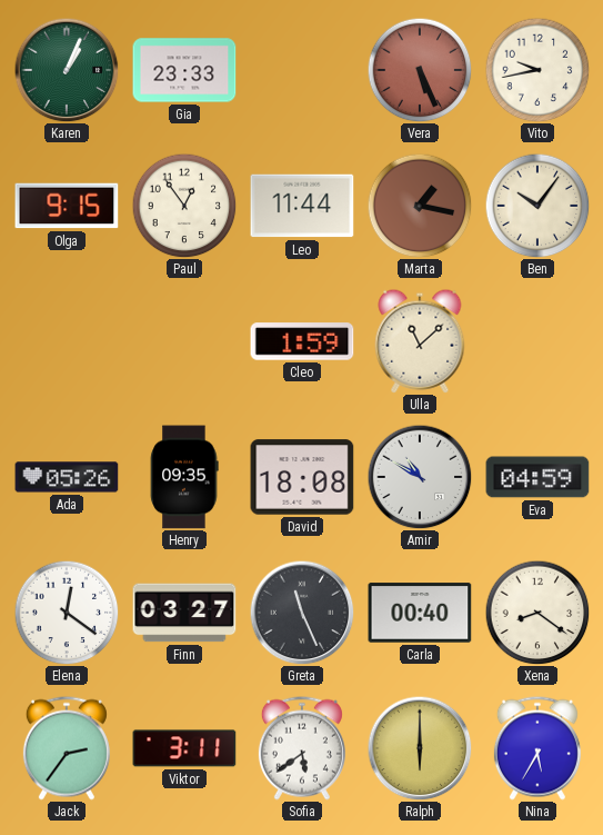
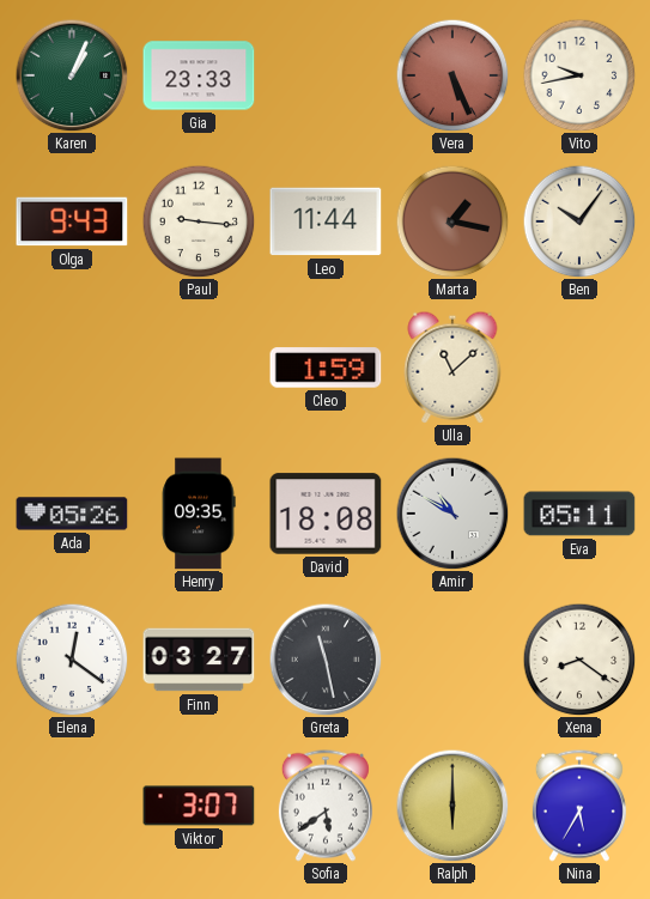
Olga: 9:15 -> 9:43
Paul: 12:54 -> 9:16
Eva: 04:59 -> 05:11
Greta: 11:26 -> 11:28
Carla: 00:40 -> none
Jack: 2:36 -> none
Viktor: 3:11 -> 3:07
